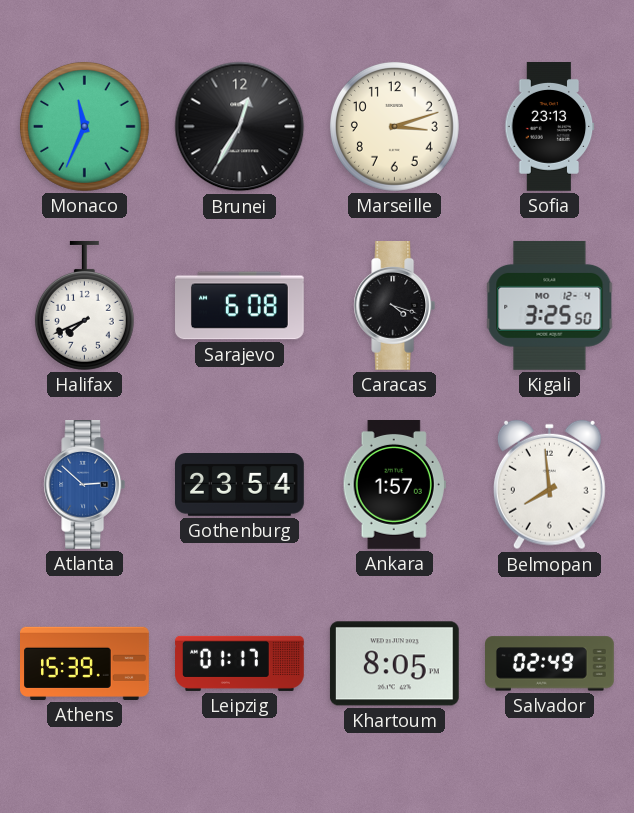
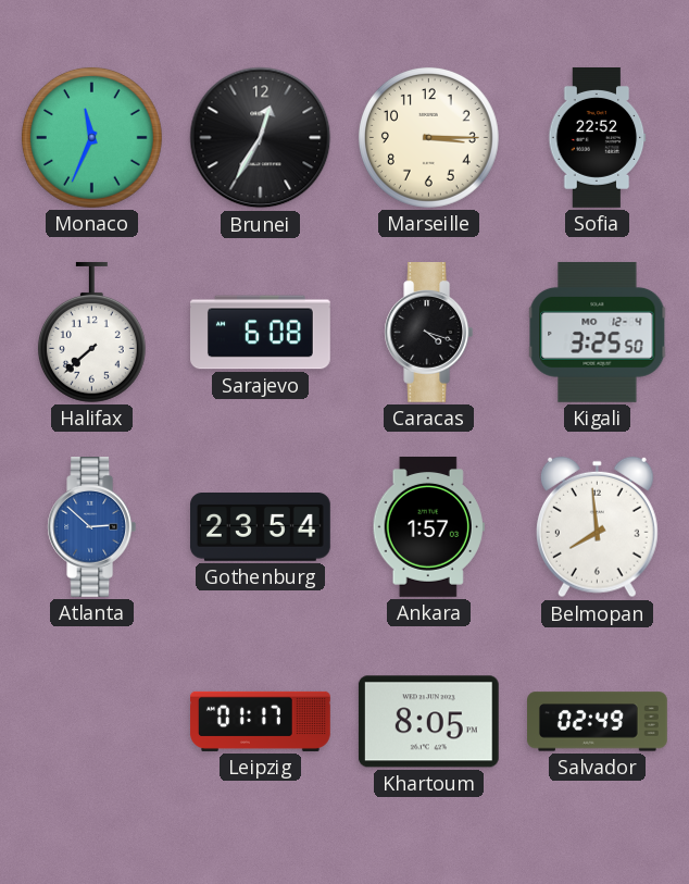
Marseille: 3:12 -> 3:15
Sofia: 23:13 -> 22:52
Halifax: 7:41 -> 7:38
Athens: 15:39 -> none
